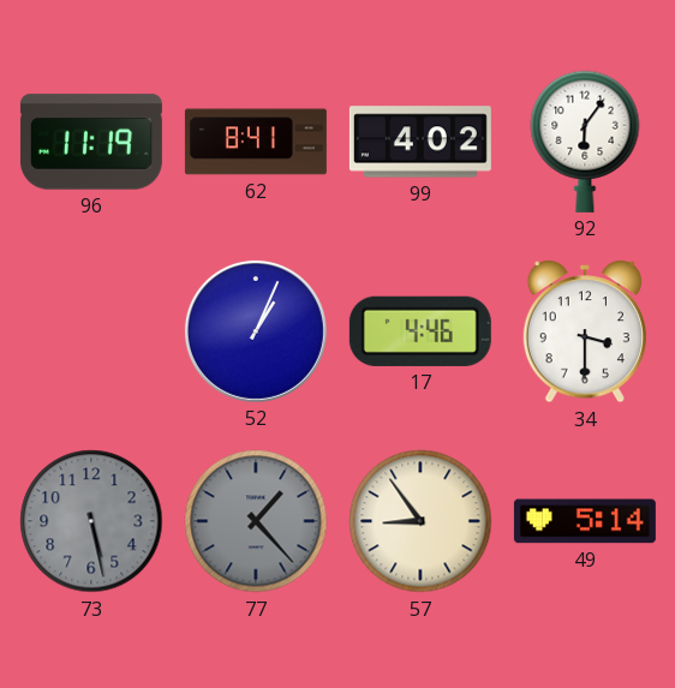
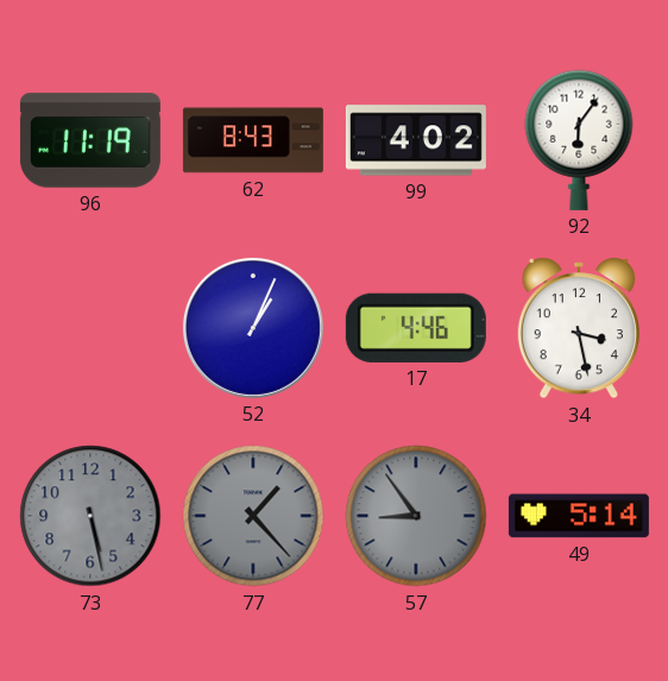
62: 8:41 -> 8:43
34: 3:30 -> 3:28
57 dial: cream -> grey
